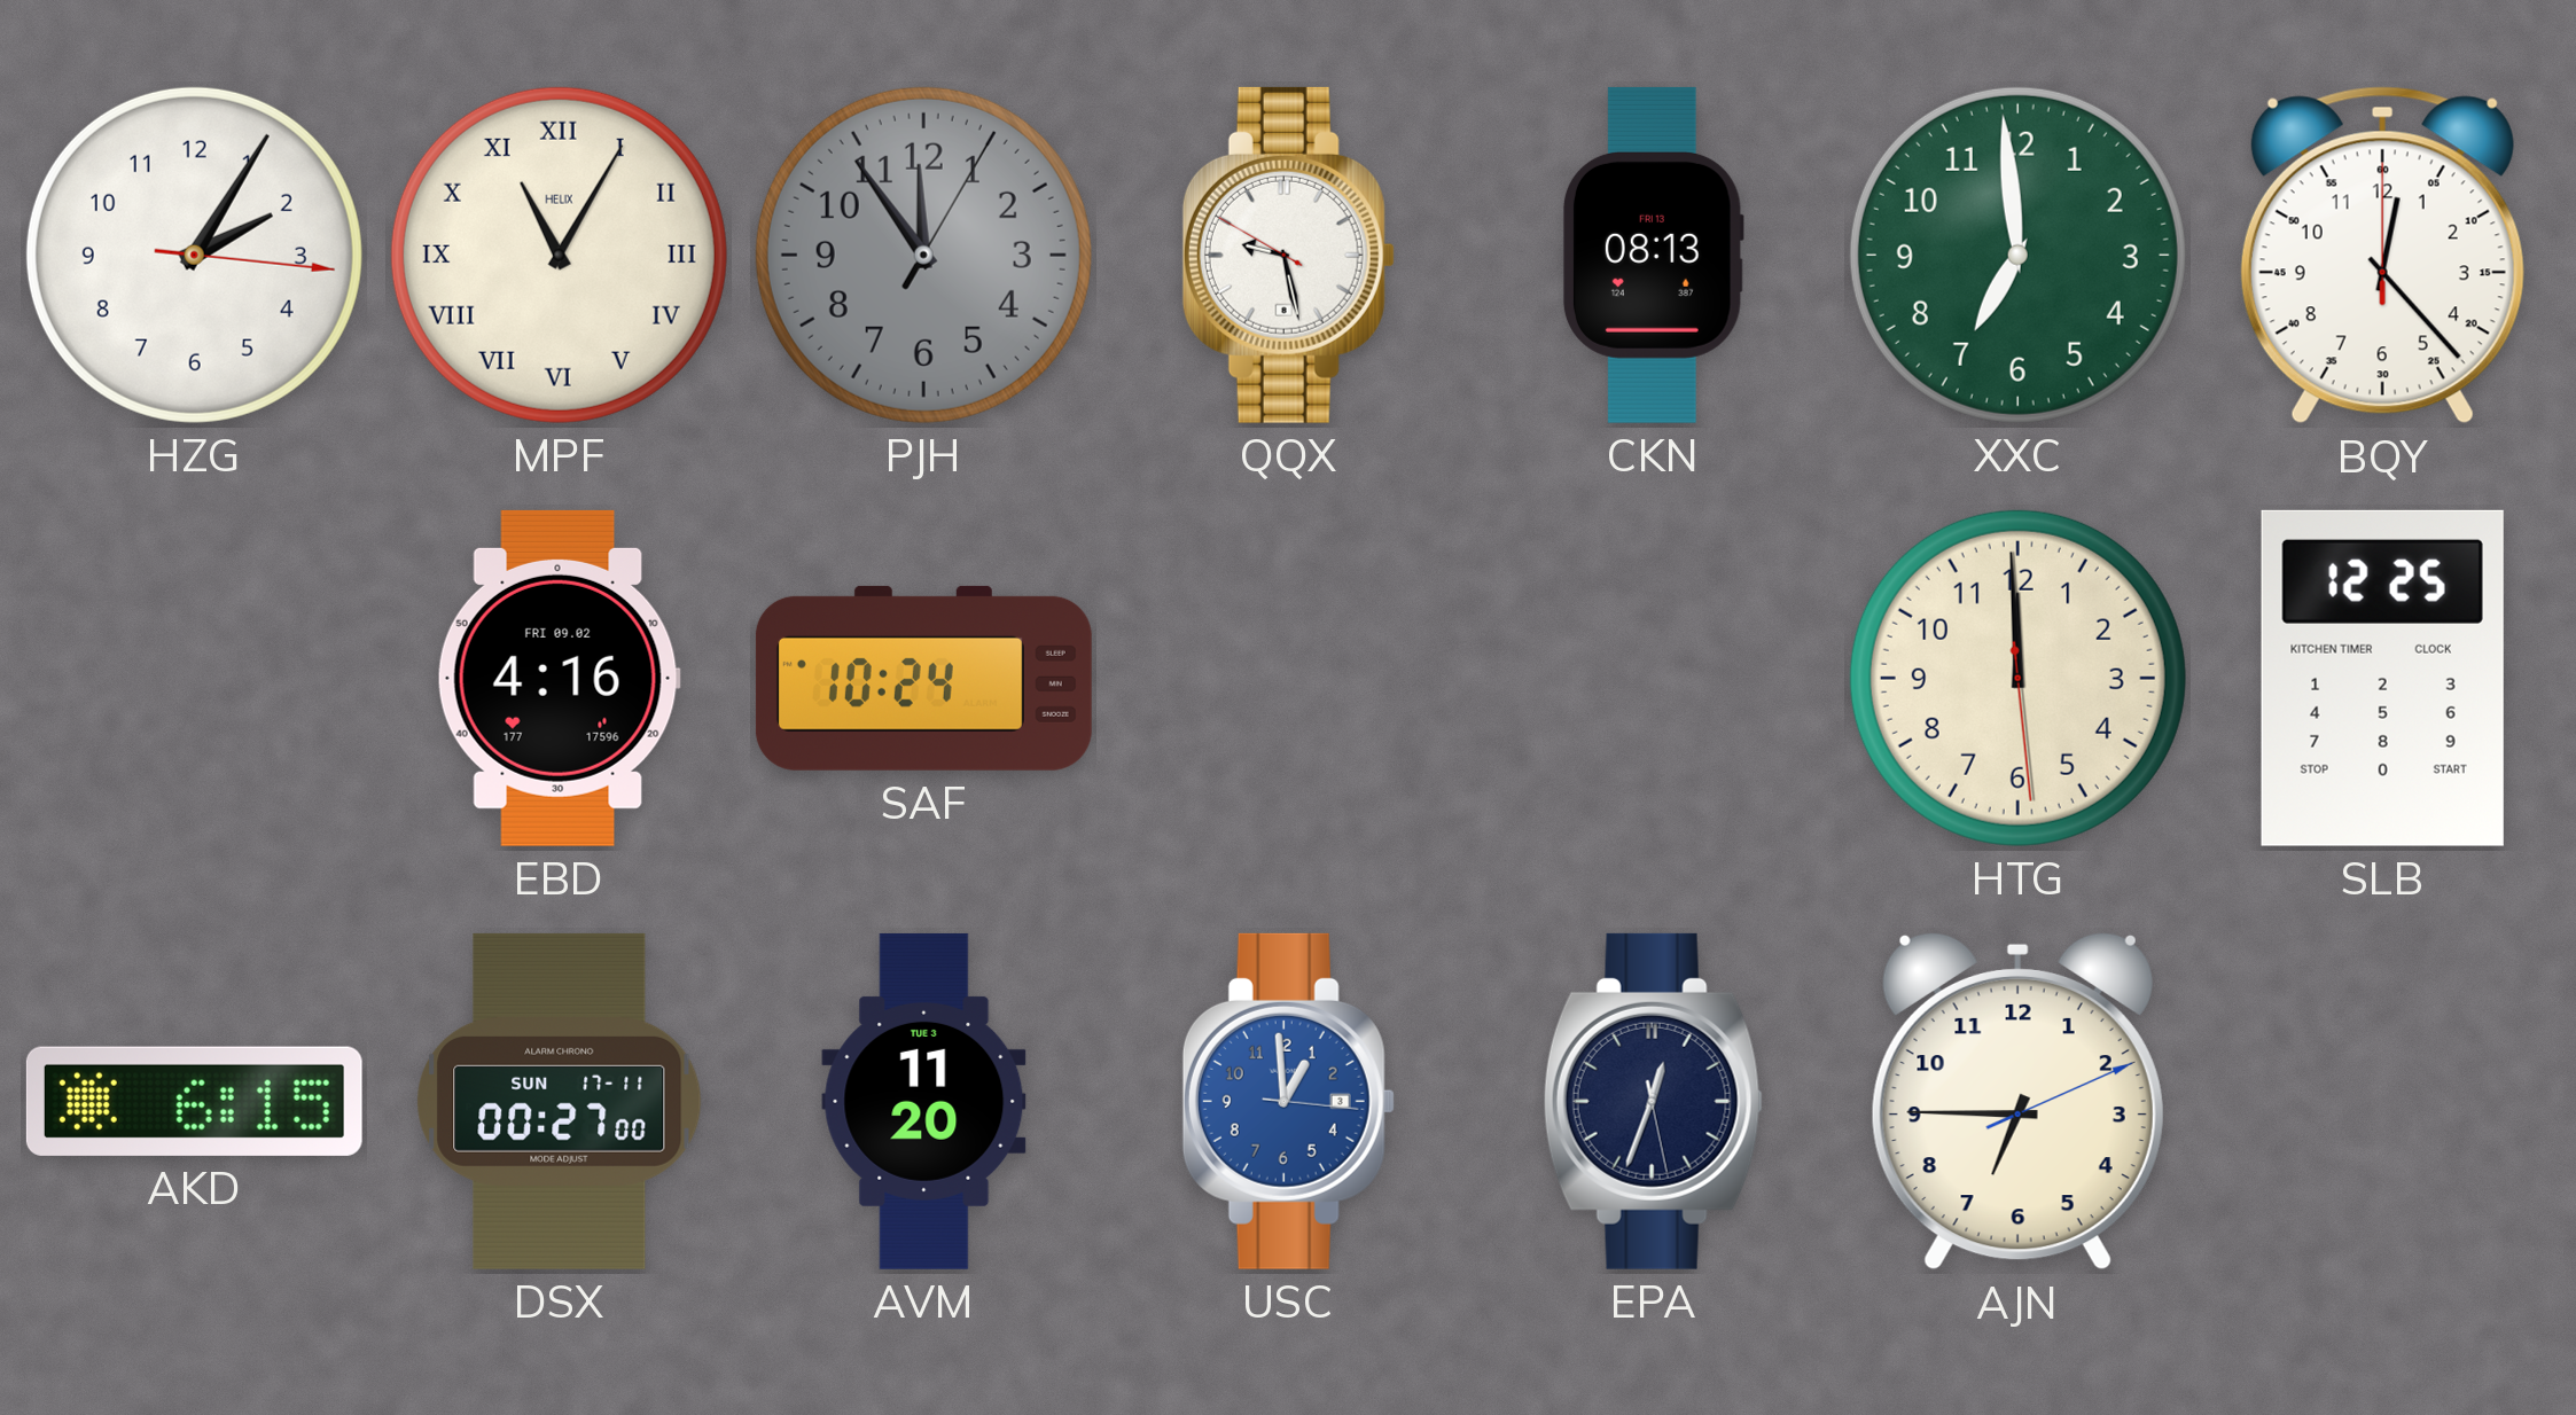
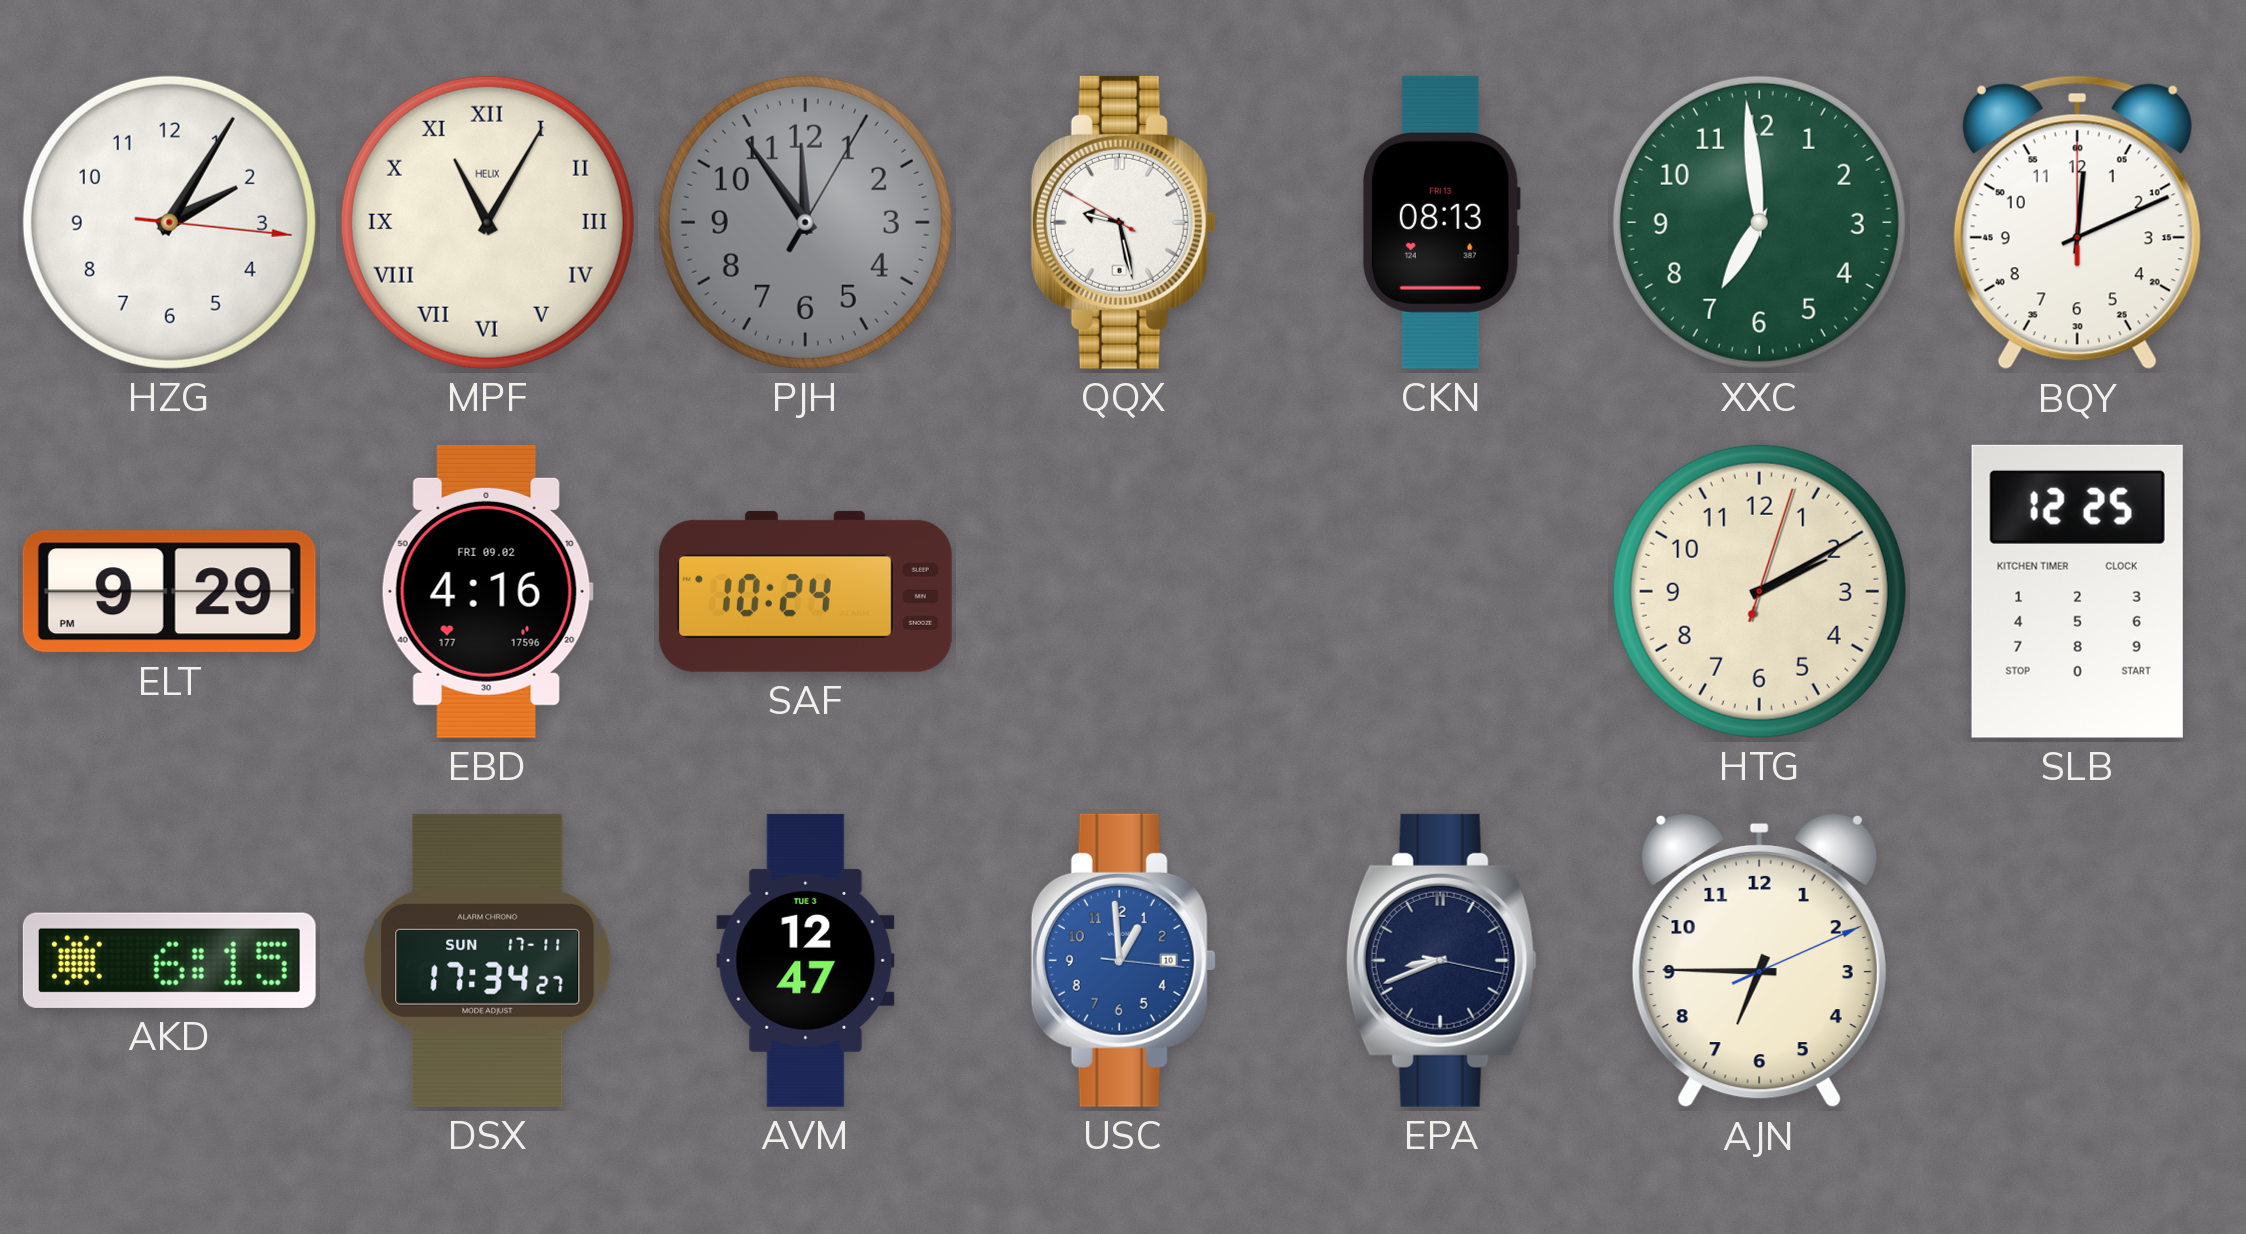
BQY: 12:23 -> 12:11
ELT: none -> 9:29
HTG: 11:59 -> 2:10
DSX: 00:27 -> 17:34
AVM: 11:20 -> 12:47
USC date: 3 -> 10
EPA: 12:33 -> 8:41
